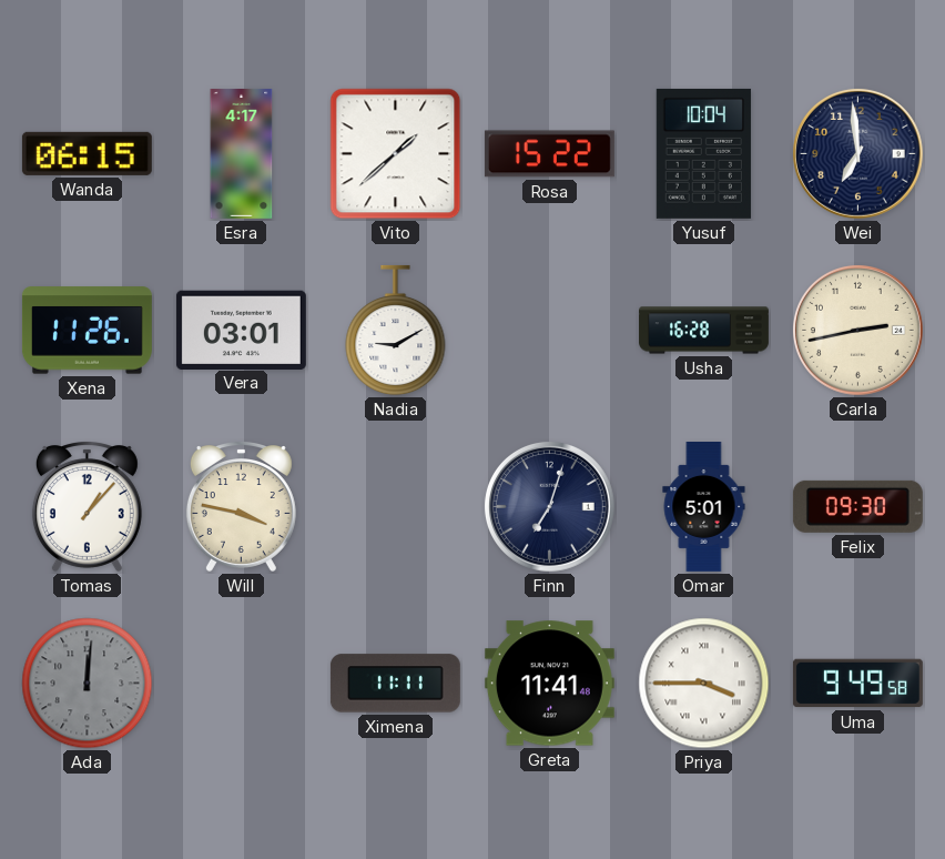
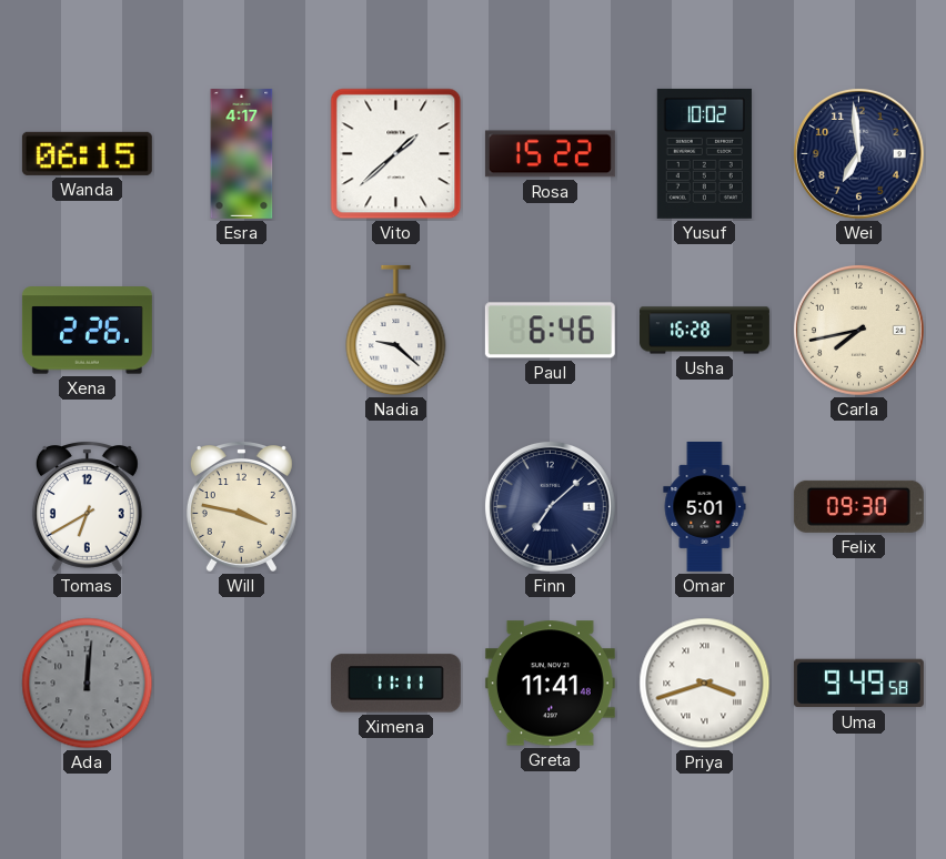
Yusuf: 10:04 -> 10:02
Xena: 11:26 -> 2:26
Vera: 03:01 -> none
Nadia: 9:10 -> 9:22
Paul: none -> 6:46
Carla: 2:43 -> 7:43
Tomas: 1:07 -> 6:40
Finn: 7:03 -> 7:08
Priya: 3:45 -> 3:42
